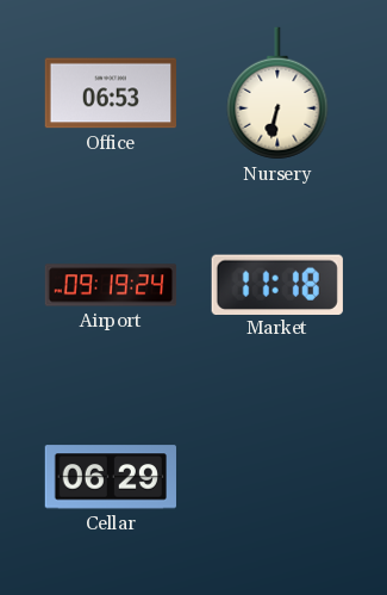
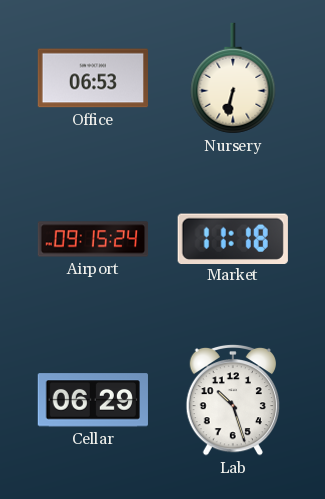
Airport: 09:19 -> 09:15
Lab: none -> 10:27
